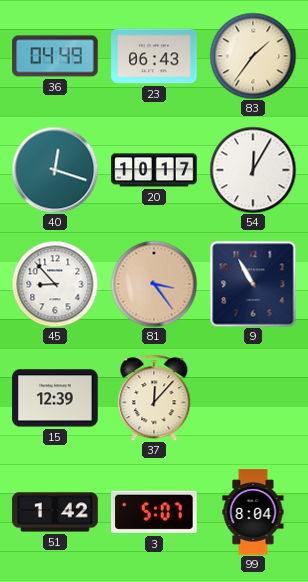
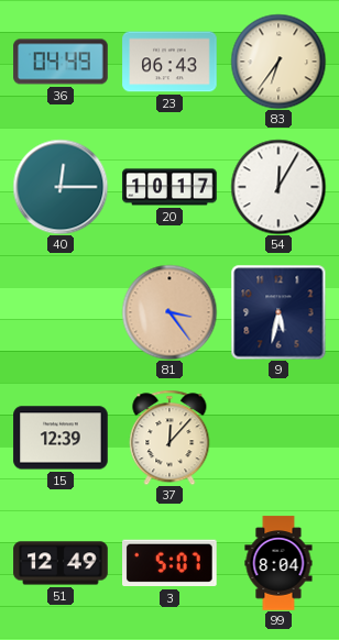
83: 1:36 -> 6:36
40: 12:18 -> 12:15
45: 8:53 -> none
9: 10:55 -> 5:32
51: 1:42 -> 12:49
